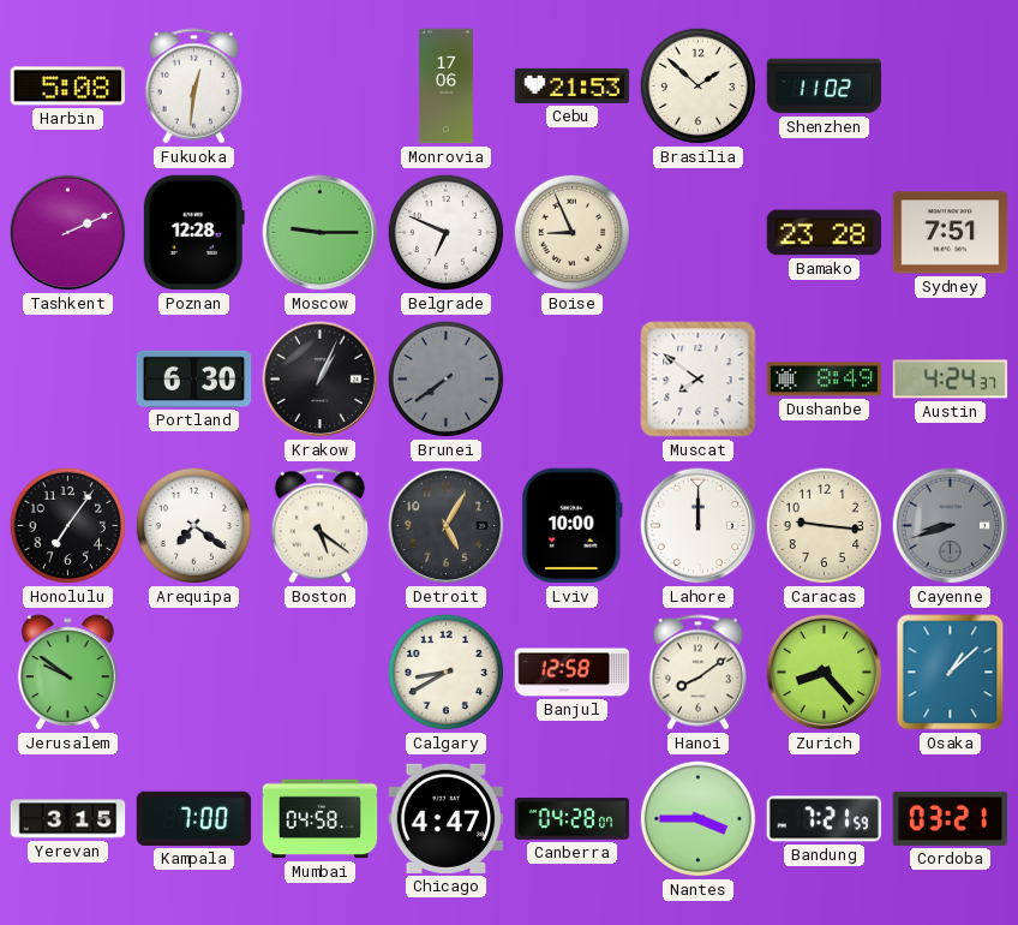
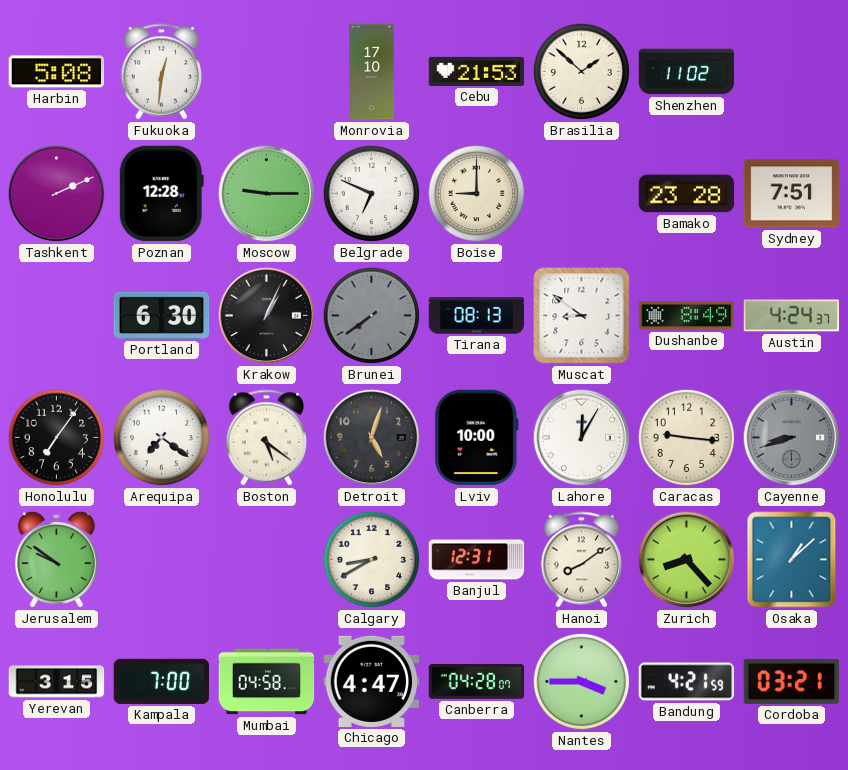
Monrovia: 17:06 -> 17:10
Boise: 8:56 -> 9:00
Tirana: none -> 08:13
Muscat: 7:51 -> 8:51
Detroit: 5:05 -> 5:03
Lahore: 12:00 -> 12:05
Banjul: 12:58 -> 12:31
Bandung: 7:21 -> 4:21
